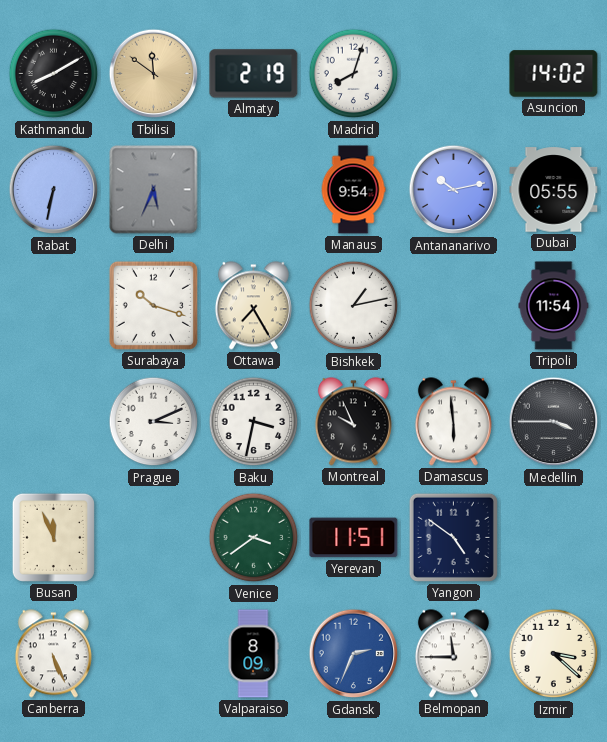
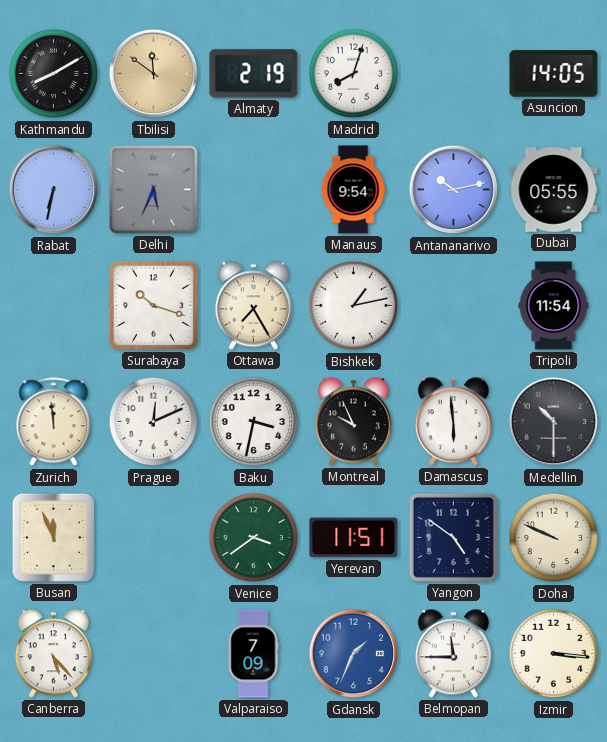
Asuncion: 14:02 -> 14:05
Zurich: none -> 11:59
Prague: 3:11 -> 12:11
Medellin: 3:45 -> 10:30
Doha: none -> 9:49
Canberra: 5:26 -> 5:23
Valparaiso: 8:09 -> 7:09
Gdansk: 2:34 -> 1:34
Izmir: 3:22 -> 3:16
